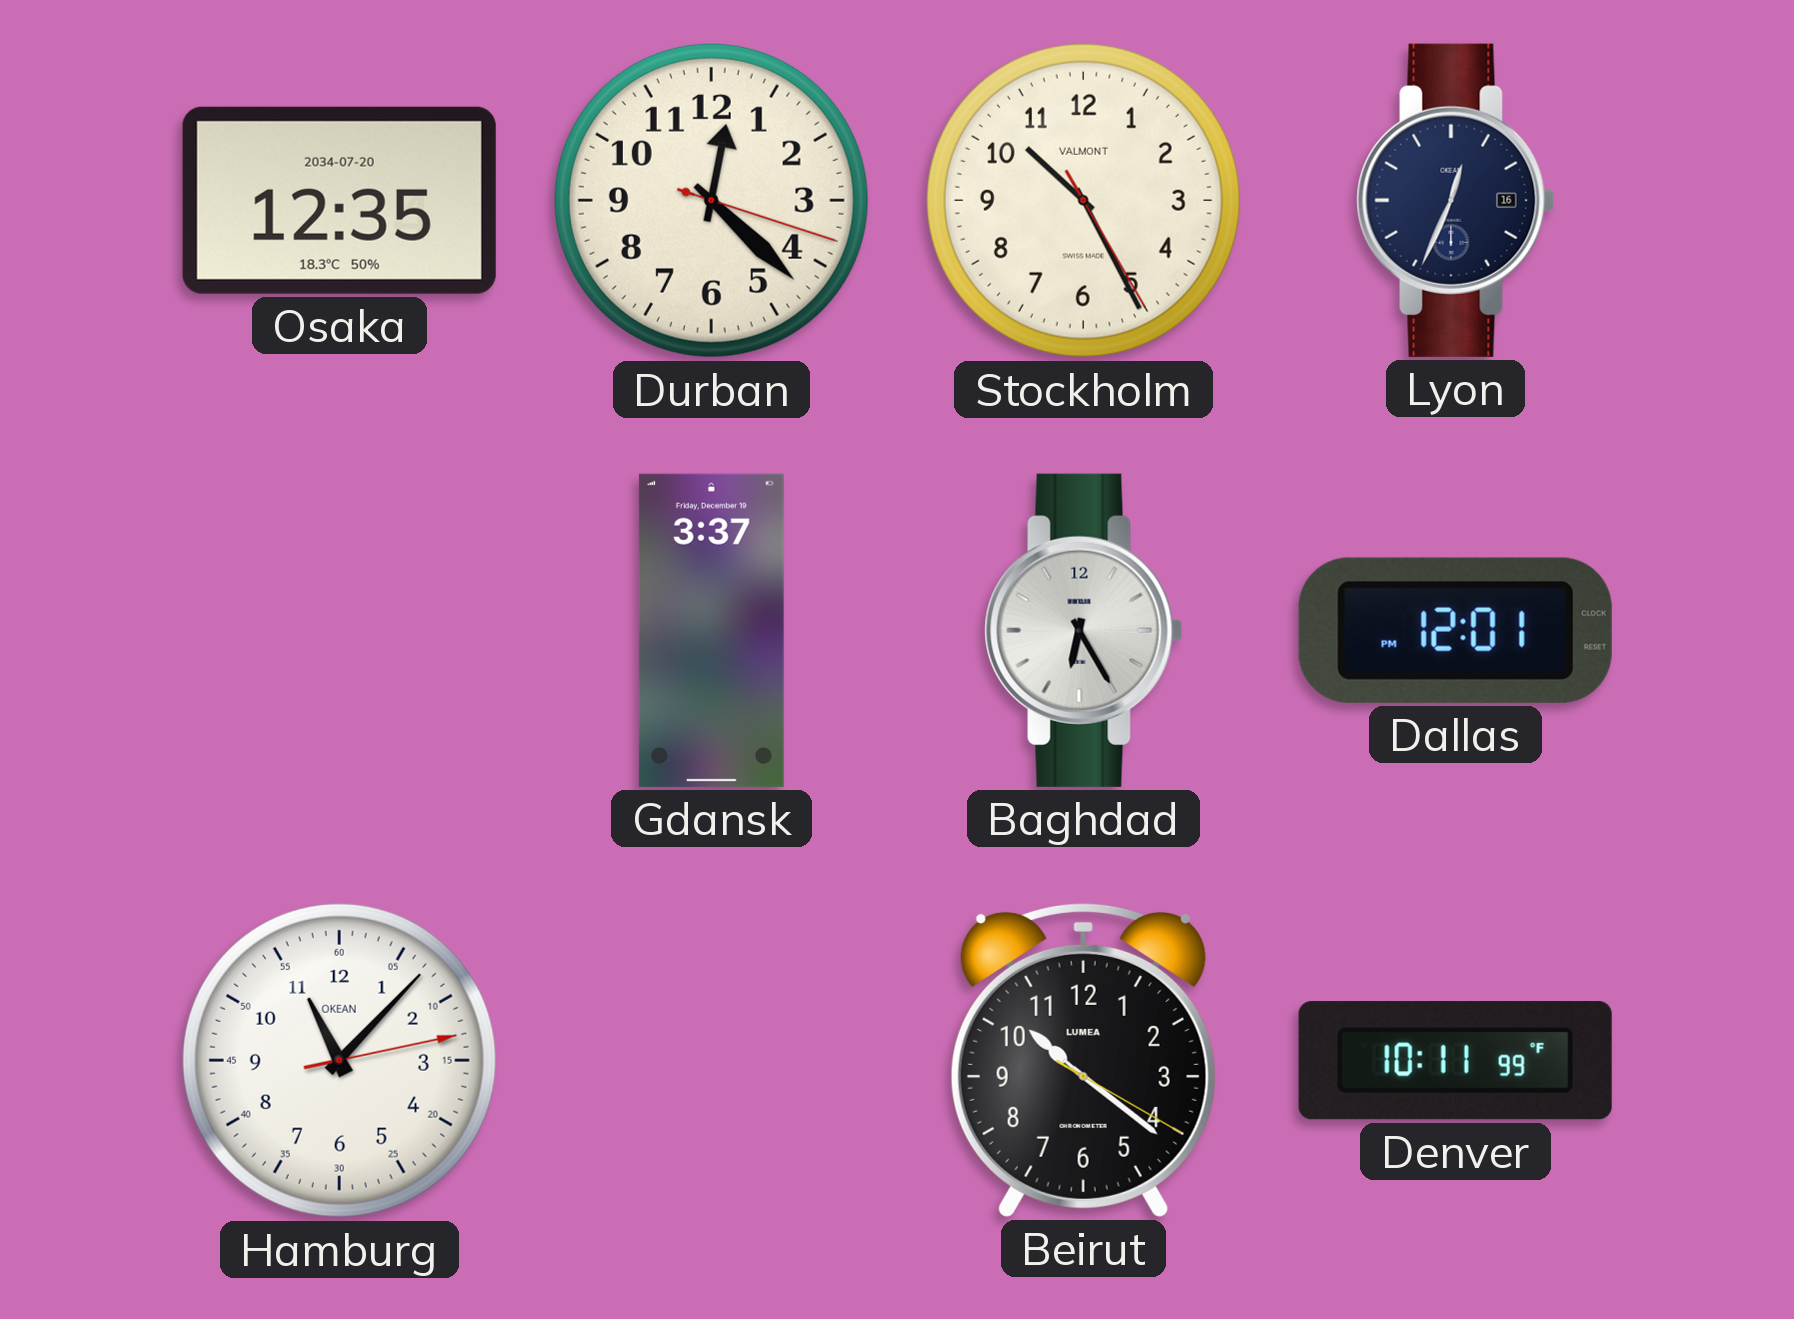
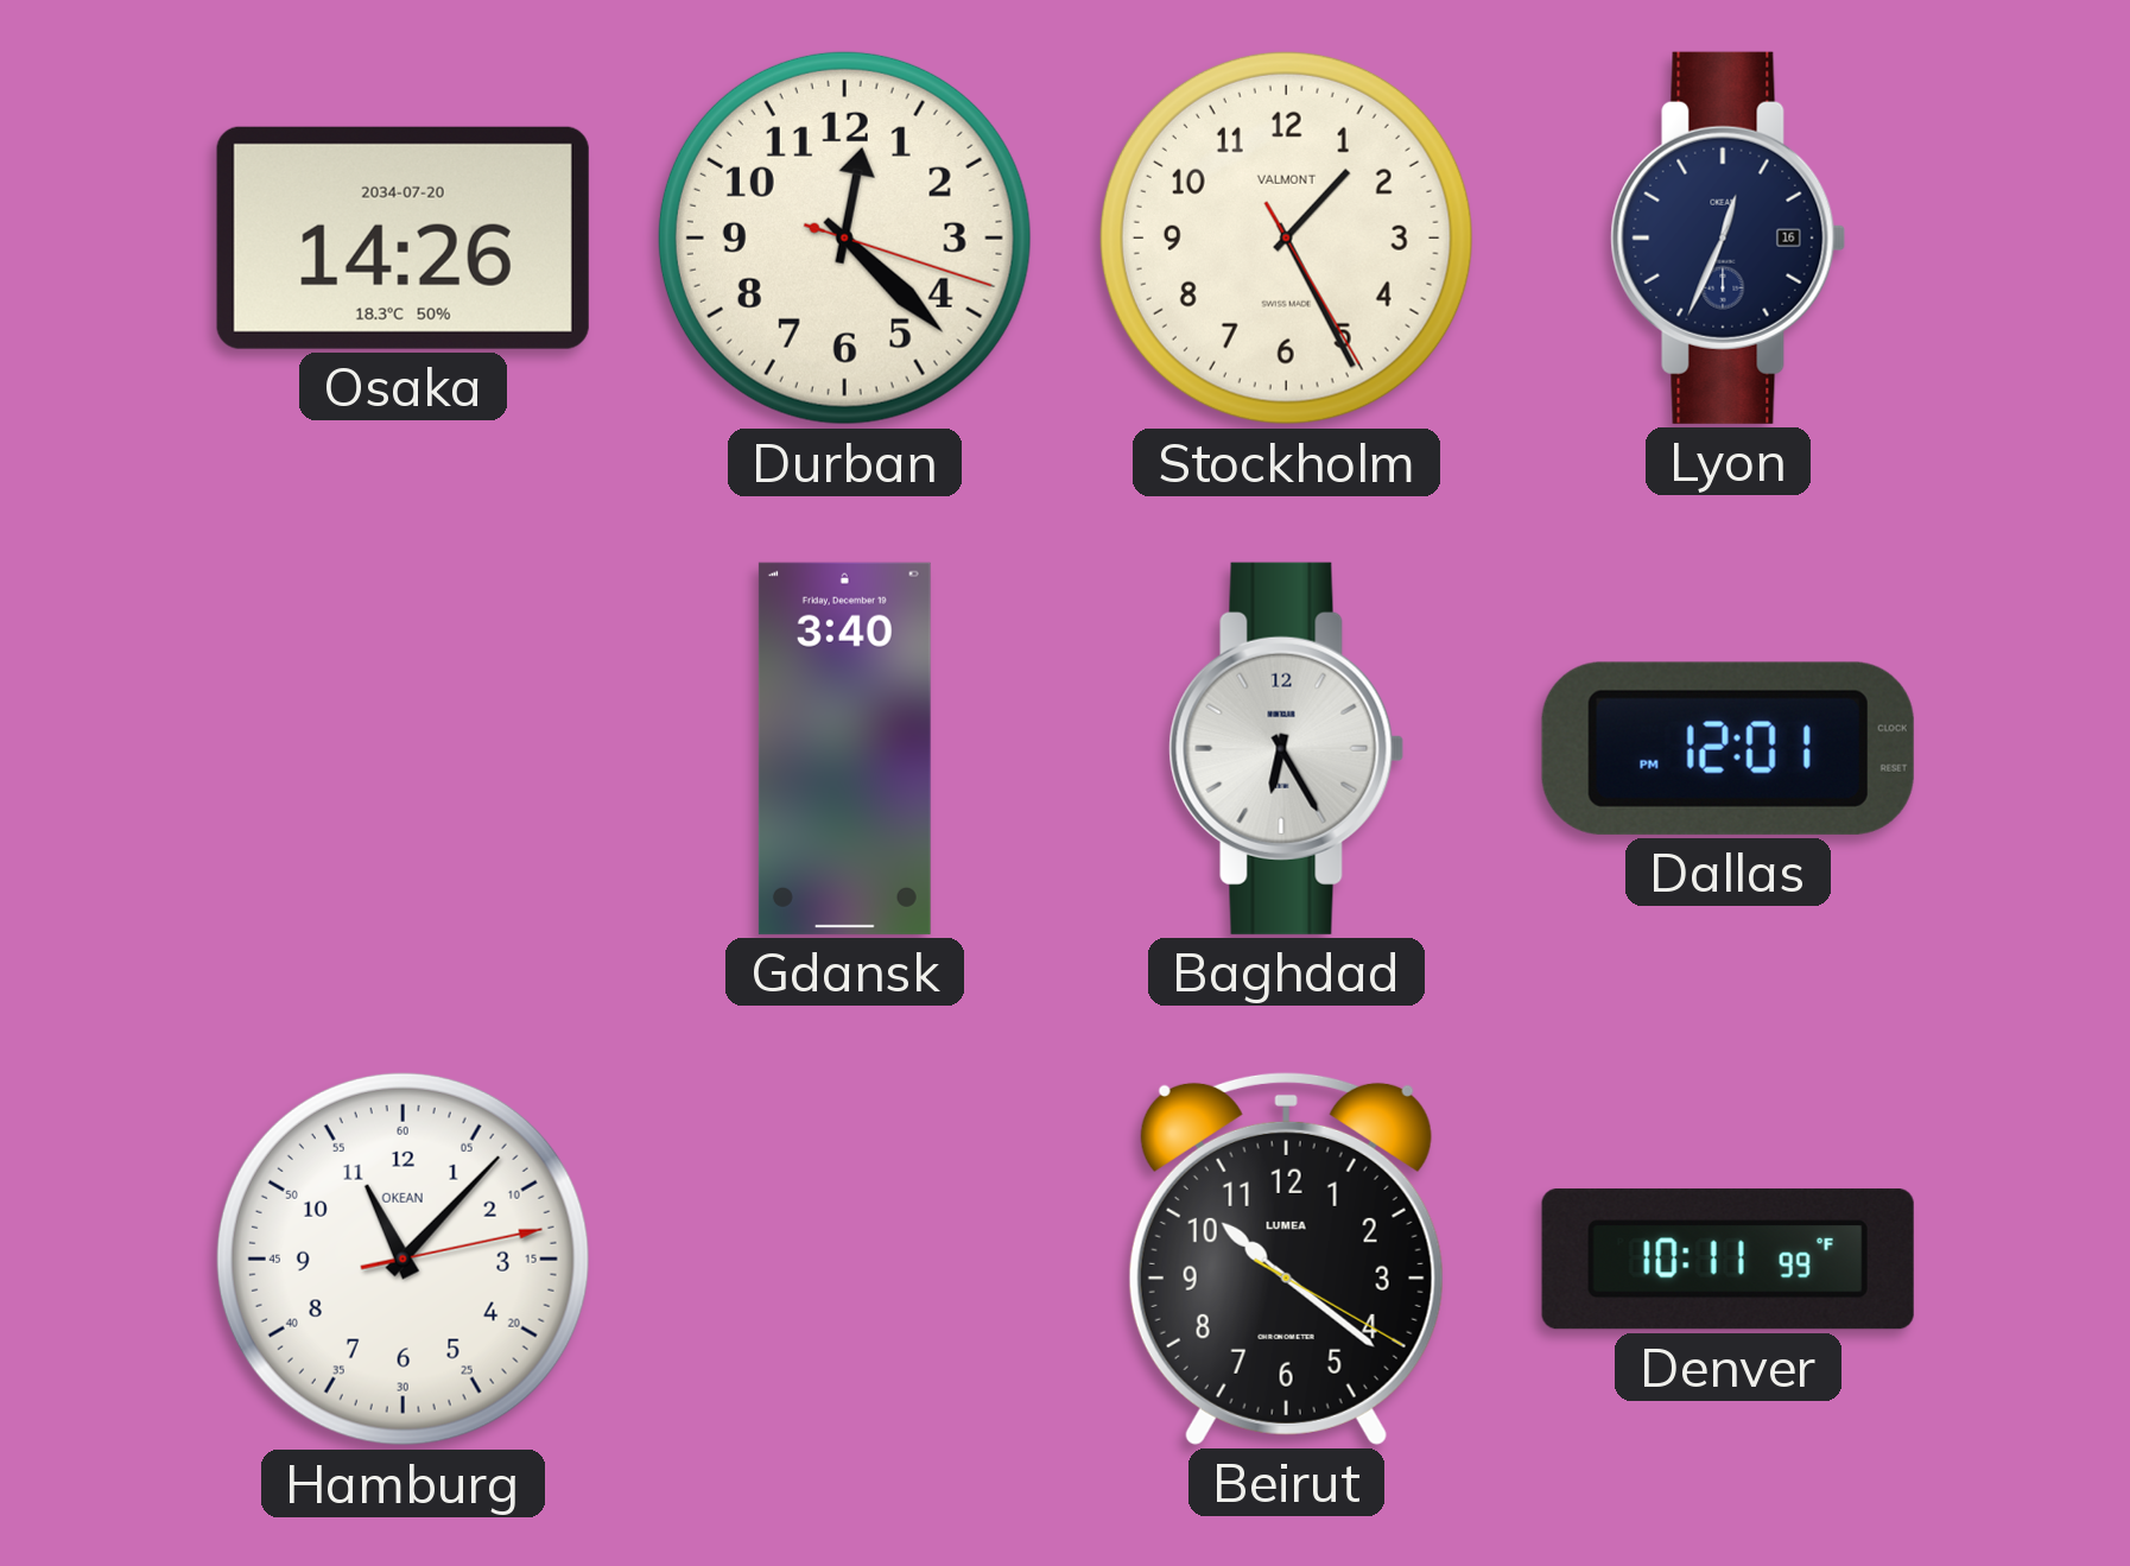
Osaka: 12:35 -> 14:26
Stockholm: 10:25 -> 1:25
Gdansk: 3:37 -> 3:40
